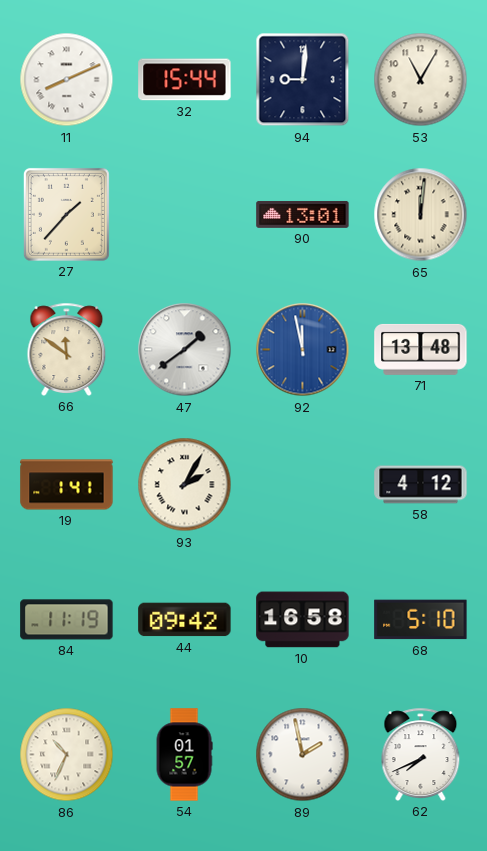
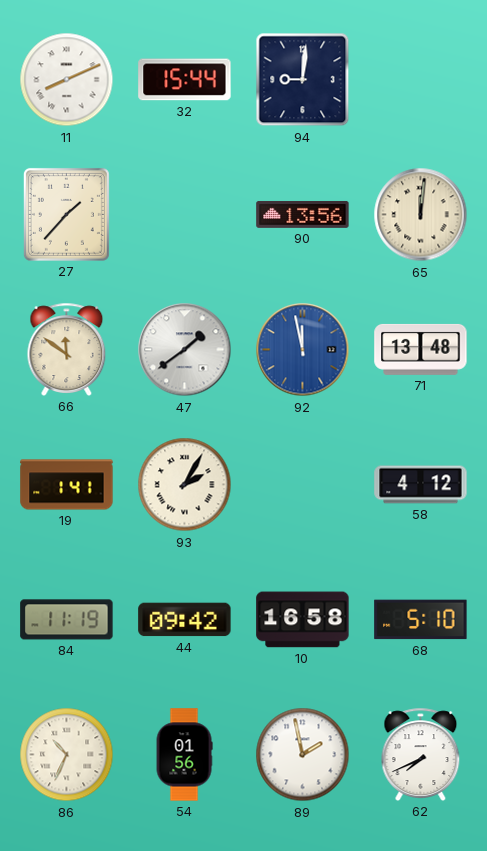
53: 11:05 -> none
90: 13:01 -> 13:56
54: 01:57 -> 01:56
